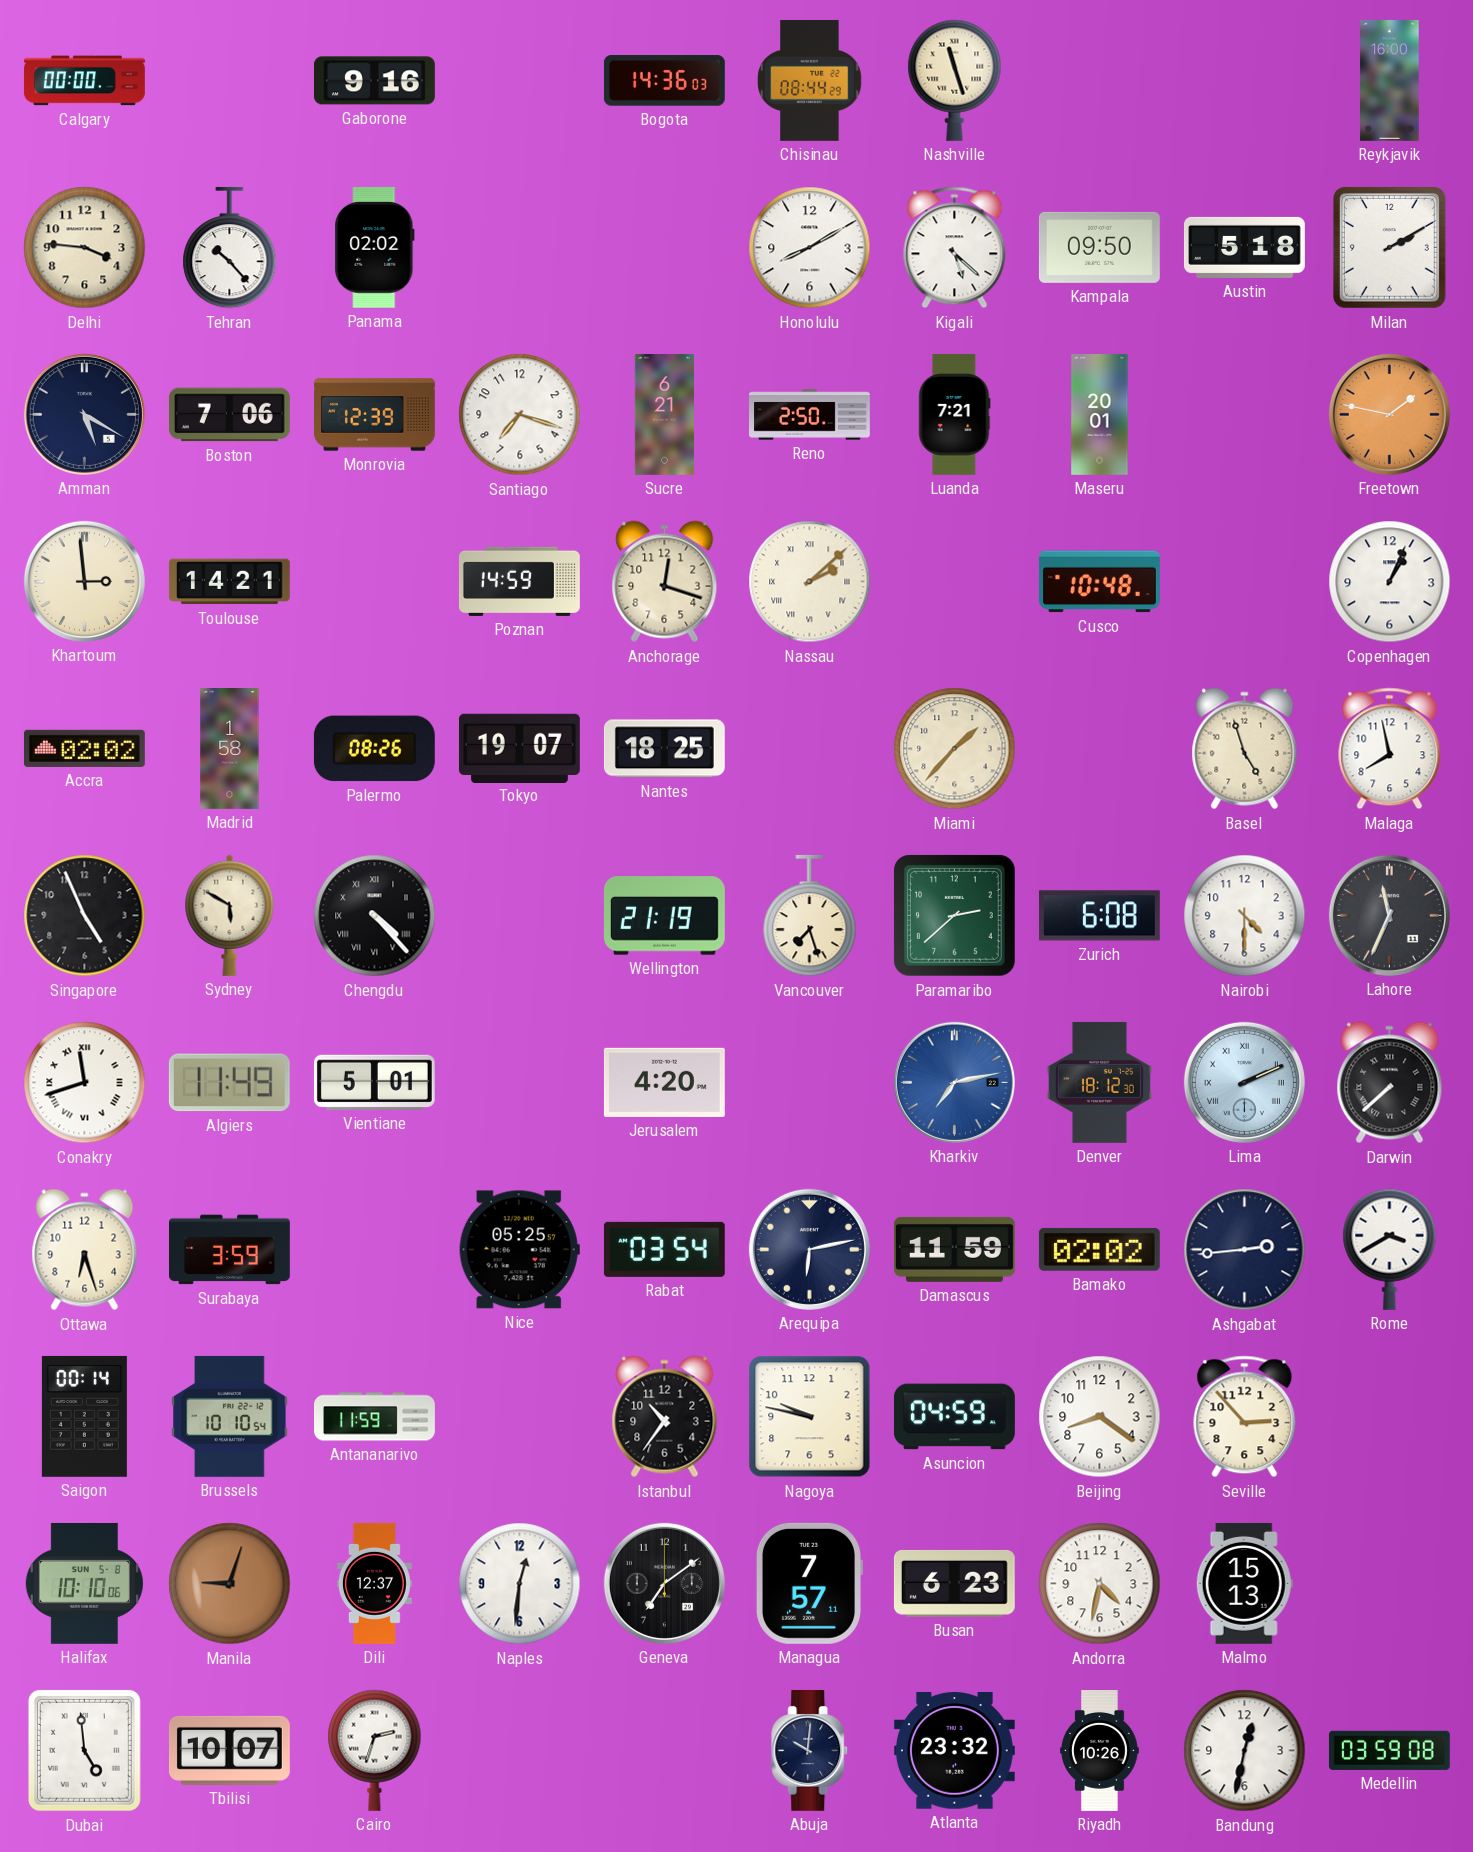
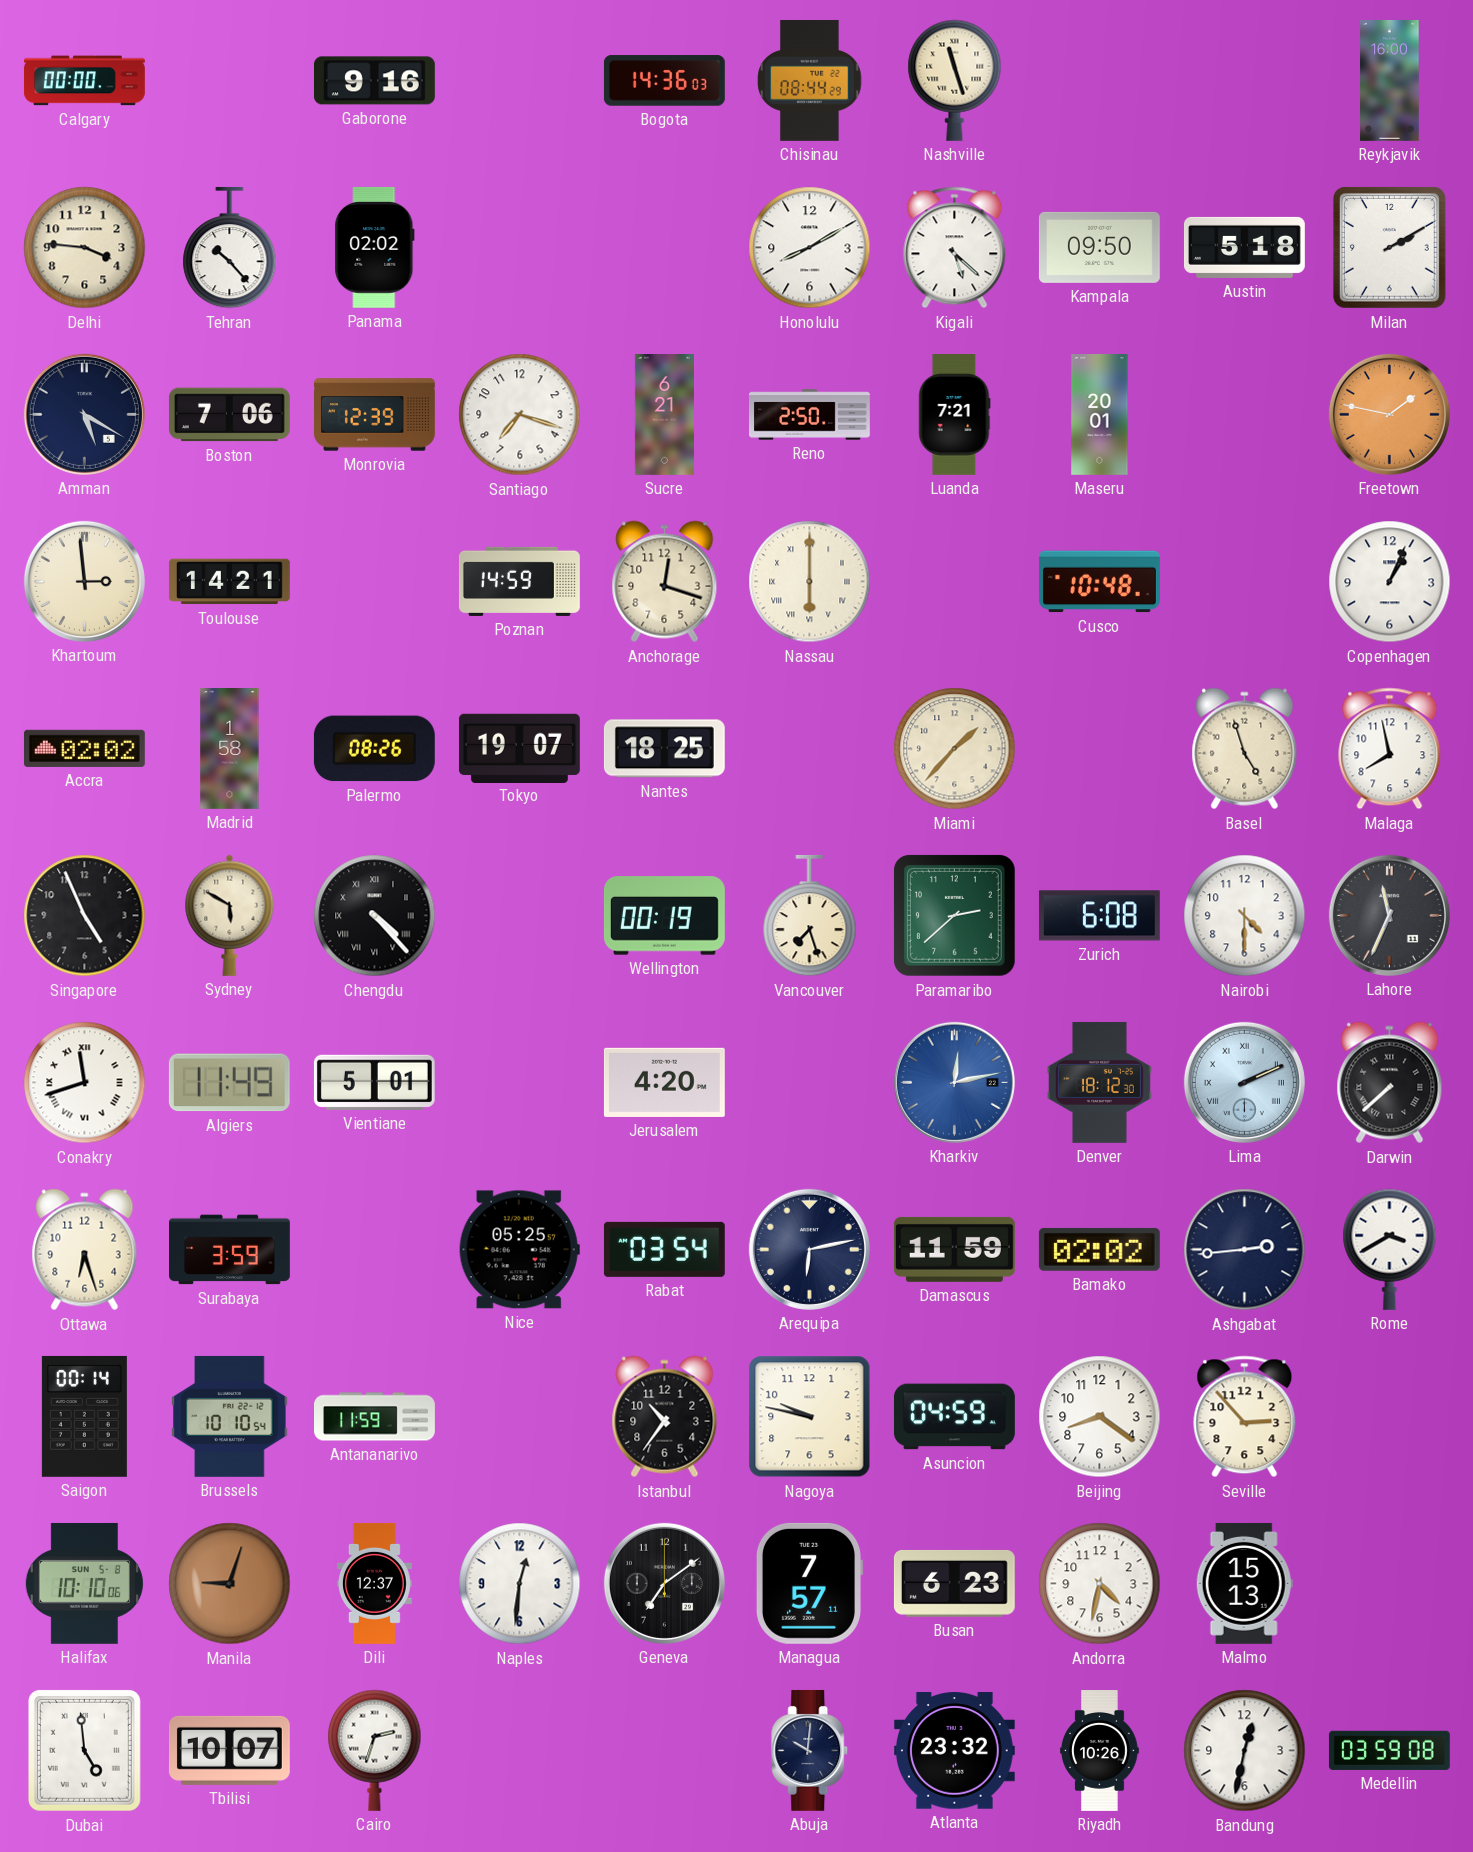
Nassau: 2:08 -> 6:00
Wellington: 21:19 -> 00:19
Kharkiv: 7:13 -> 12:13
